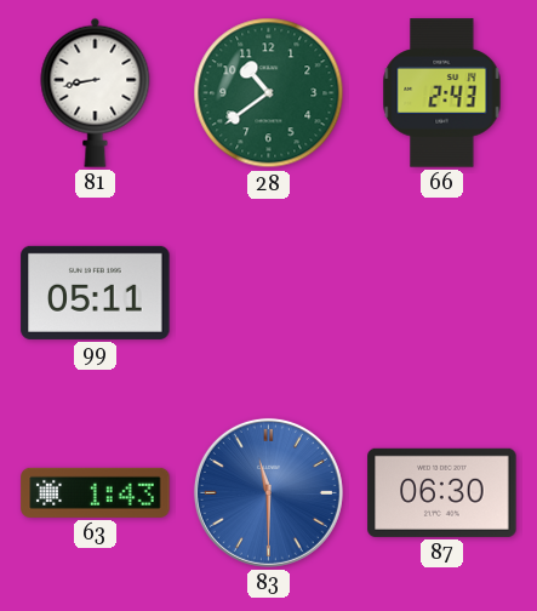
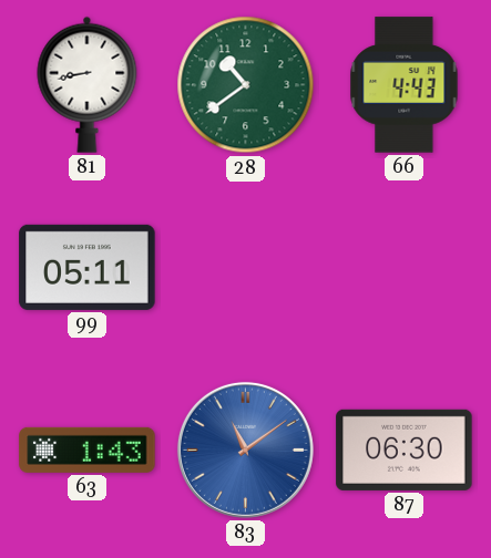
66: 2:43 -> 4:43
83: 11:30 -> 11:09
